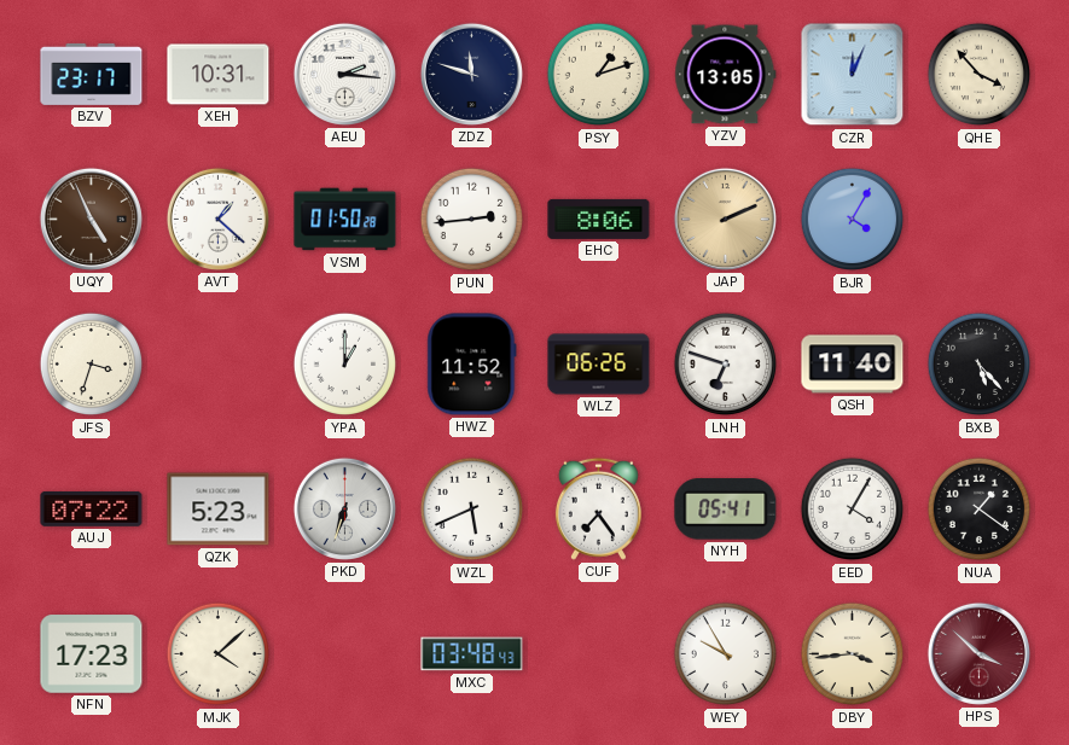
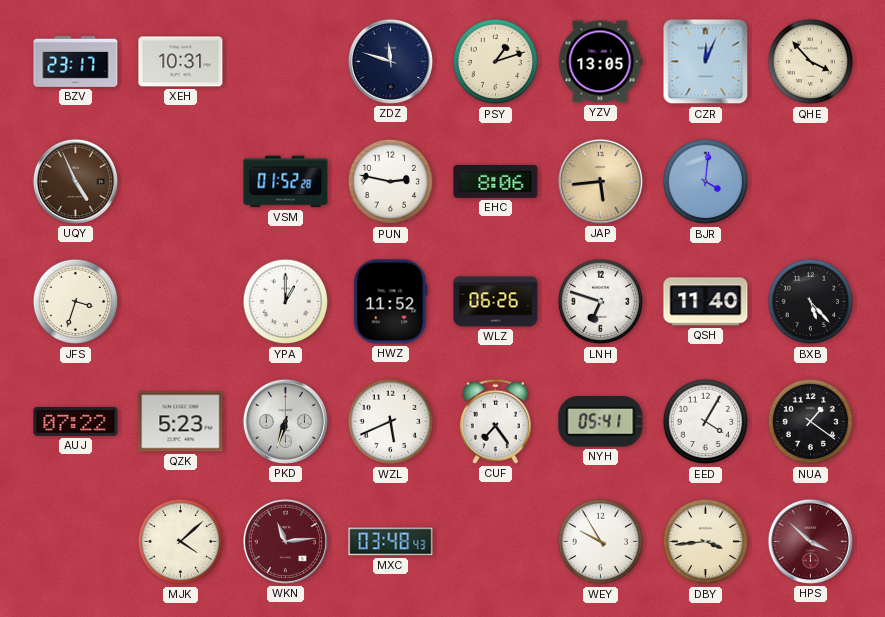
AEU: 2:16 -> none
AVT: 1:22 -> none
VSM: 01:50 -> 01:52
PUN: 2:44 -> 2:47
JAP: 2:11 -> 5:44
BJR: 4:05 -> 4:01
NFN: 17:23 -> none
WKN: none -> 11:14
